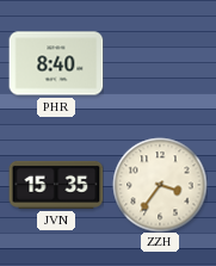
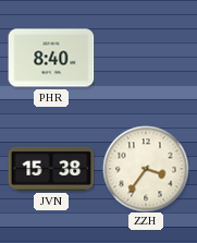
JVN: 15:35 -> 15:38
